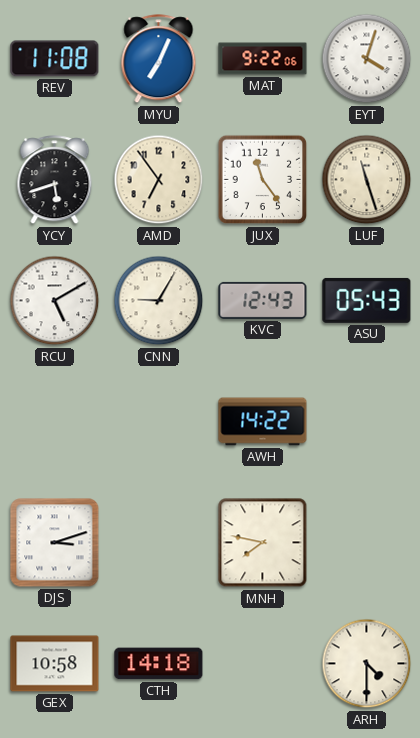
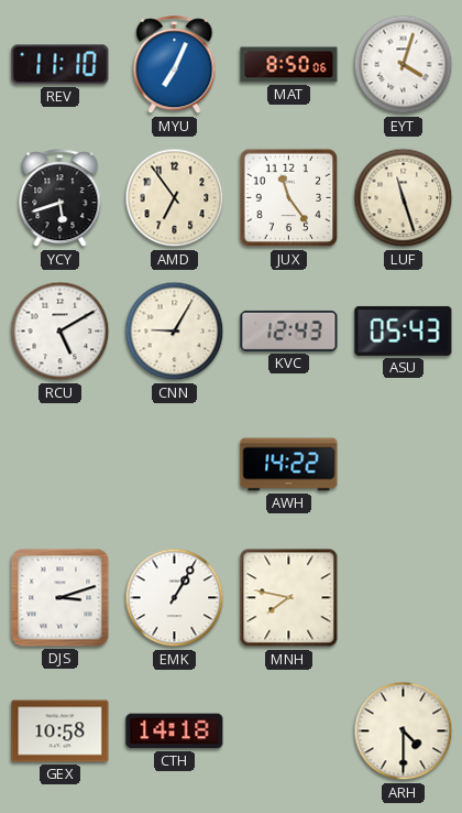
REV: 11:08 -> 11:10
MAT: 9:22 -> 8:50
EMK: none -> 1:05
